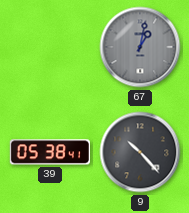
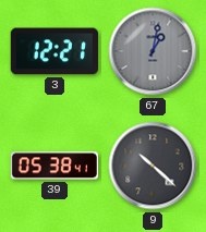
3: none -> 12:21
9: 10:23 -> 10:22
